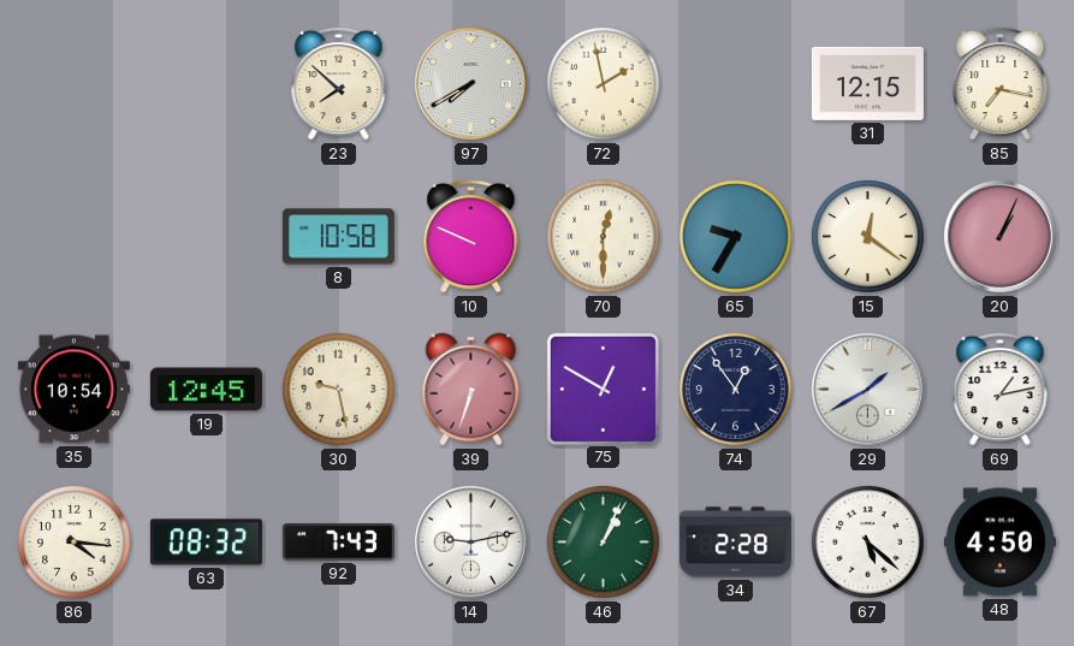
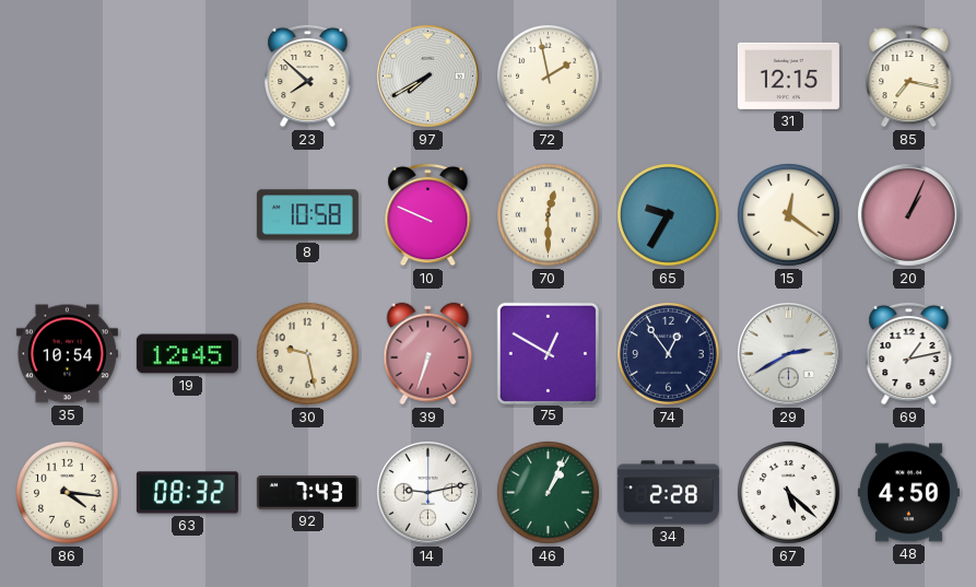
29: 1:40 -> 2:40
